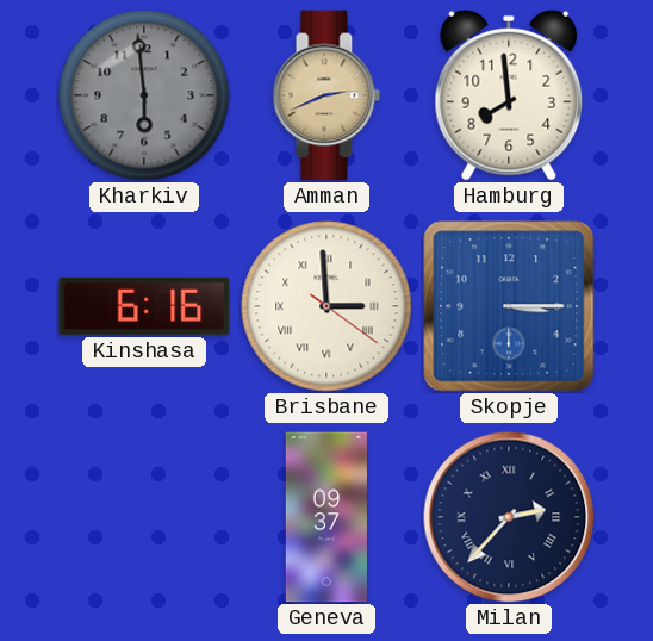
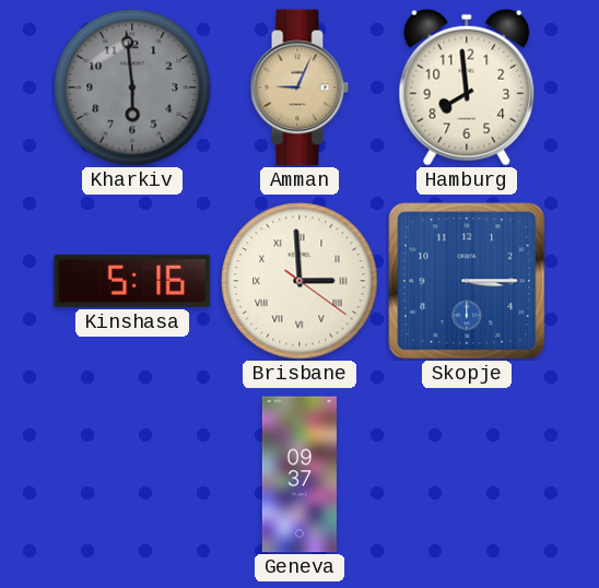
Amman: 2:41 -> 9:04
Kinshasa: 6:16 -> 5:16
Milan: 2:37 -> none
